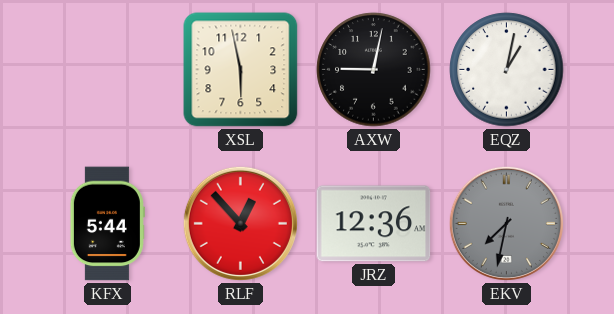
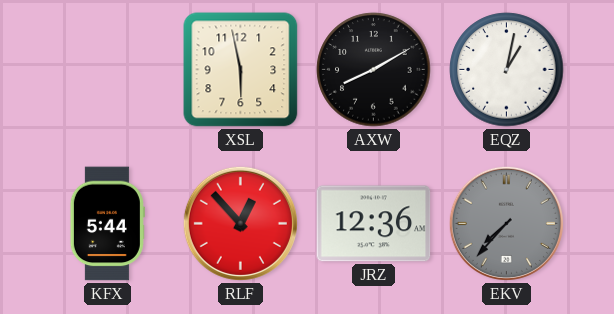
AXW: 9:02 -> 8:10
EKV: 7:32 -> 7:37
